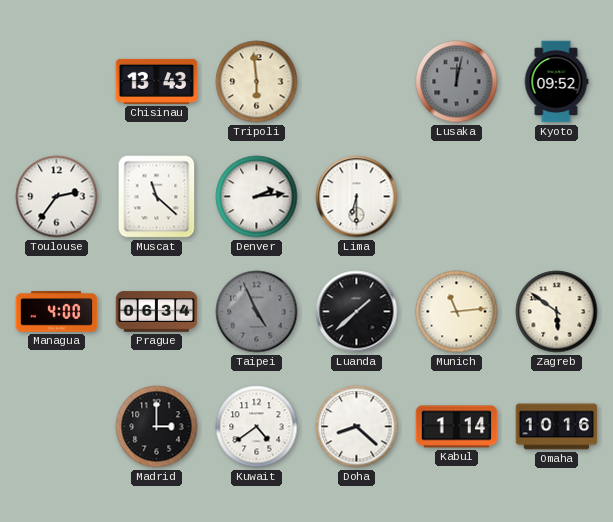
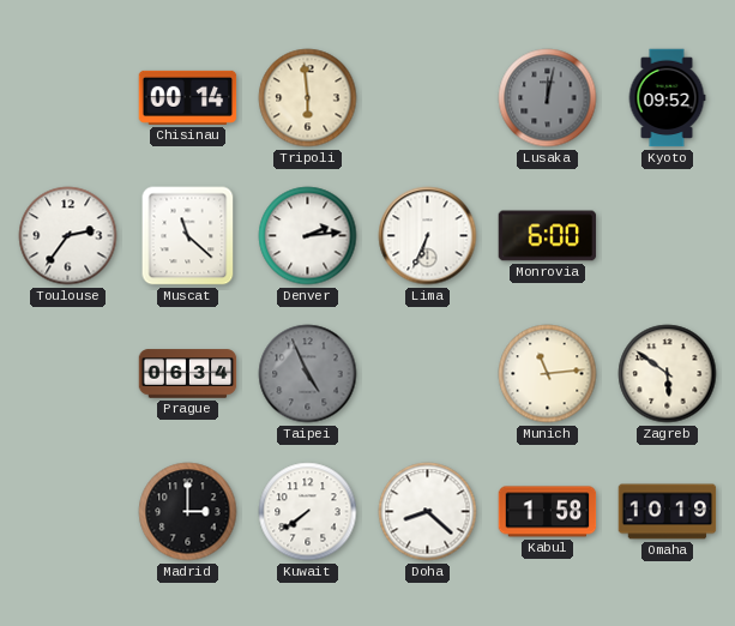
Chisinau: 13:43 -> 00:14
Lima: 6:30 -> 6:34
Monrovia: none -> 6:00
Managua: 4:00 -> none
Luanda: 1:38 -> none
Kuwait: 4:39 -> 7:39
Kabul: 1:14 -> 1:58
Omaha: 10:16 -> 10:19
